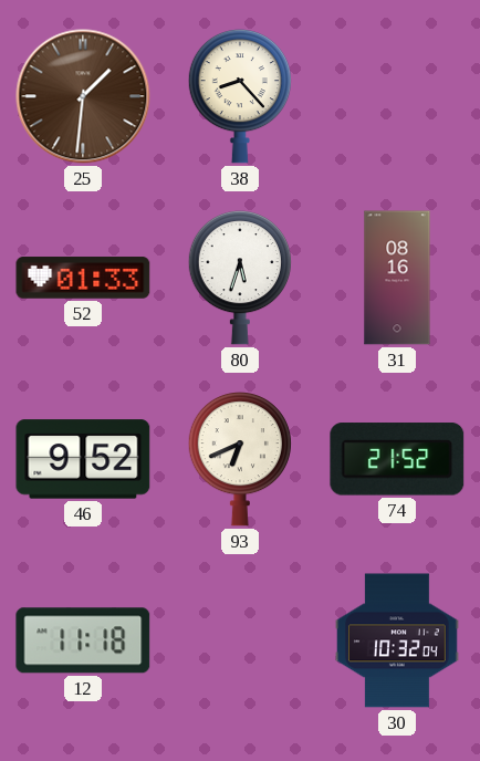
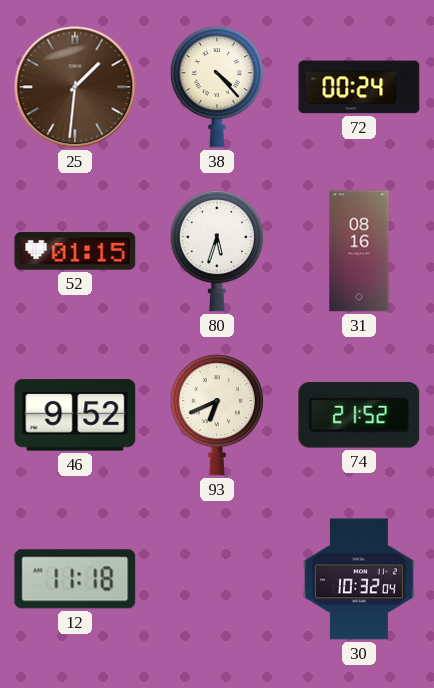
38: 8:23 -> 4:23
72: none -> 00:24
52: 01:33 -> 01:15
